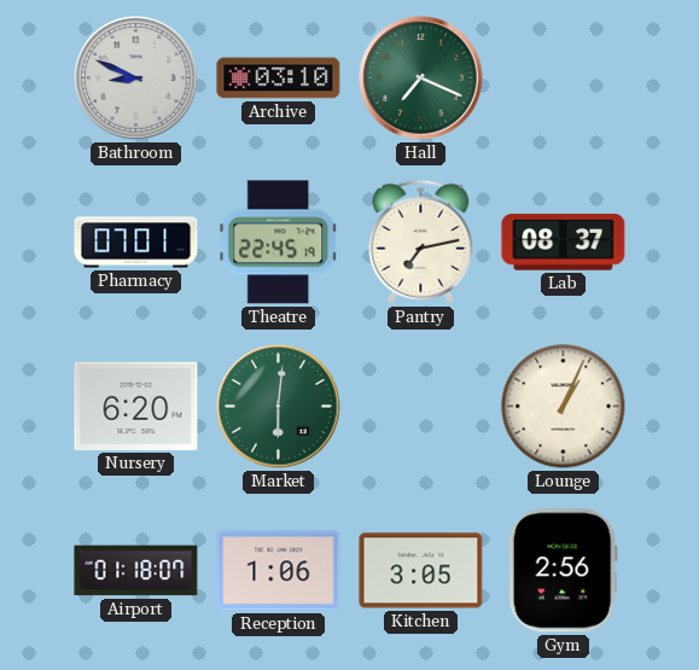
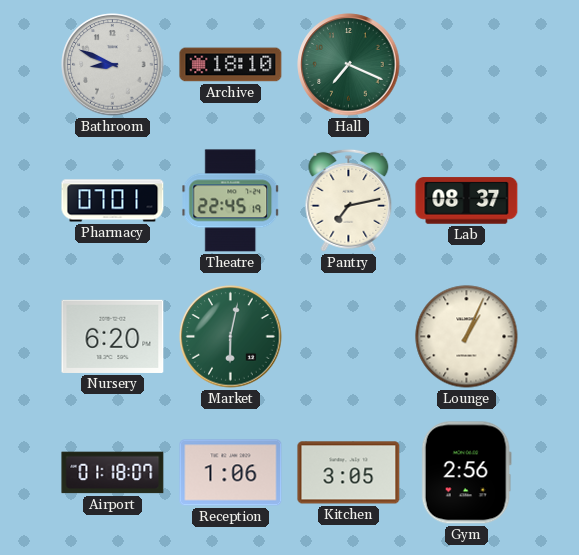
Archive: 03:10 -> 18:10
Market: 6:01 -> 6:02
